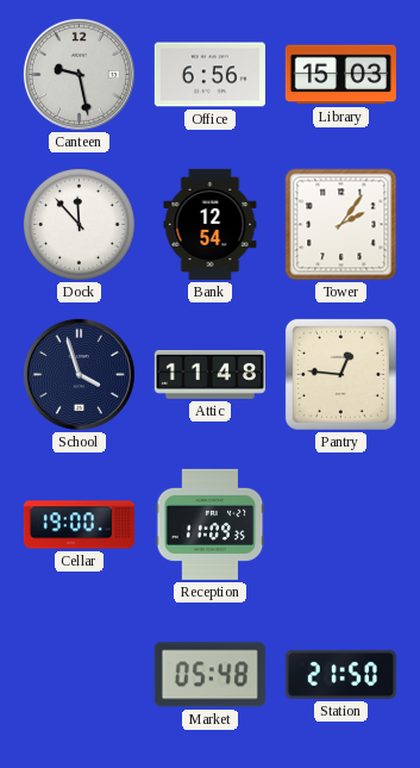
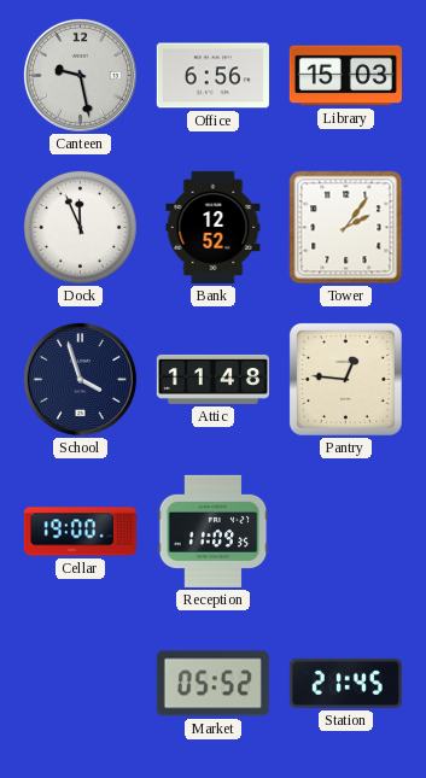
Dock: 11:53 -> 11:56
Bank: 12:54 -> 12:52
Market: 05:48 -> 05:52
Station: 21:50 -> 21:45
